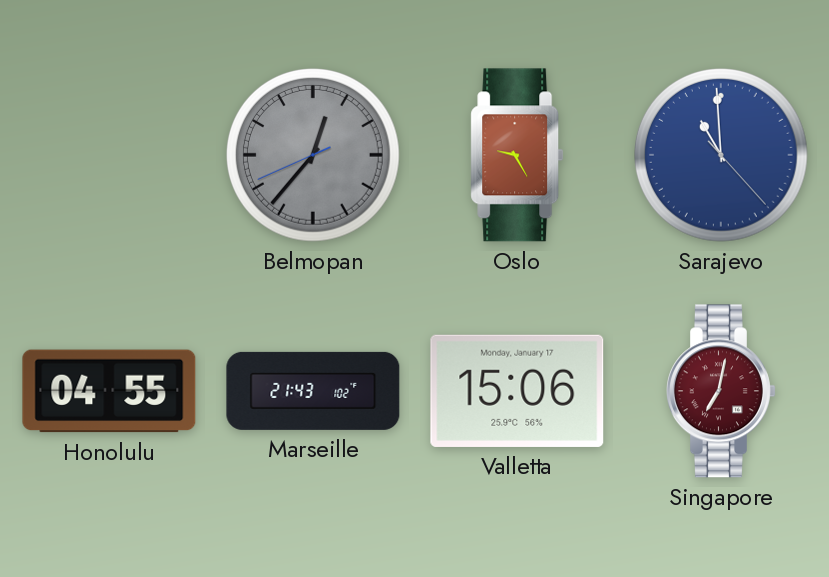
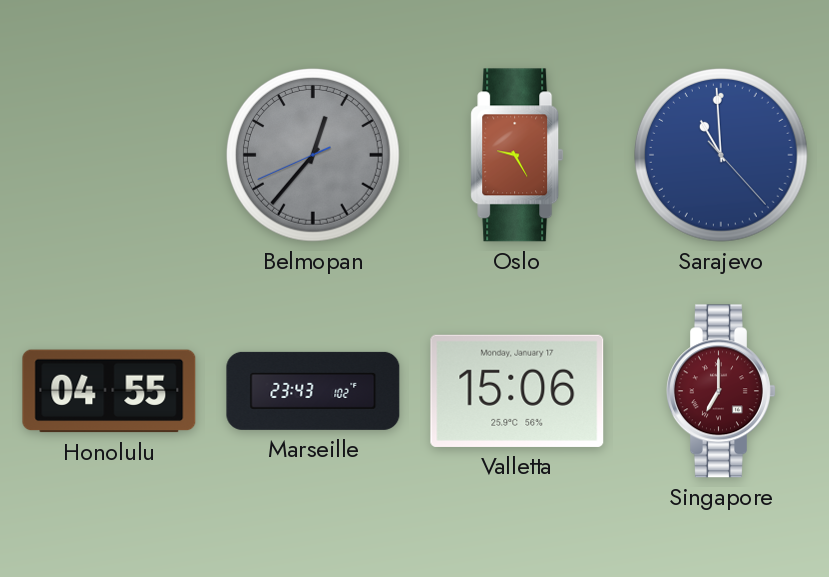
Marseille: 21:43 -> 23:43
Singapore: 7:02 -> 7:00
